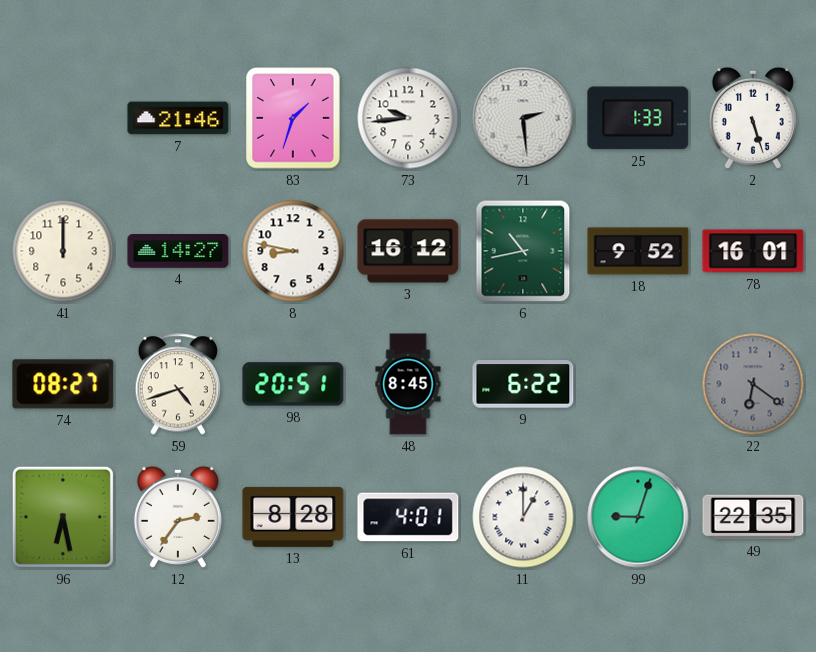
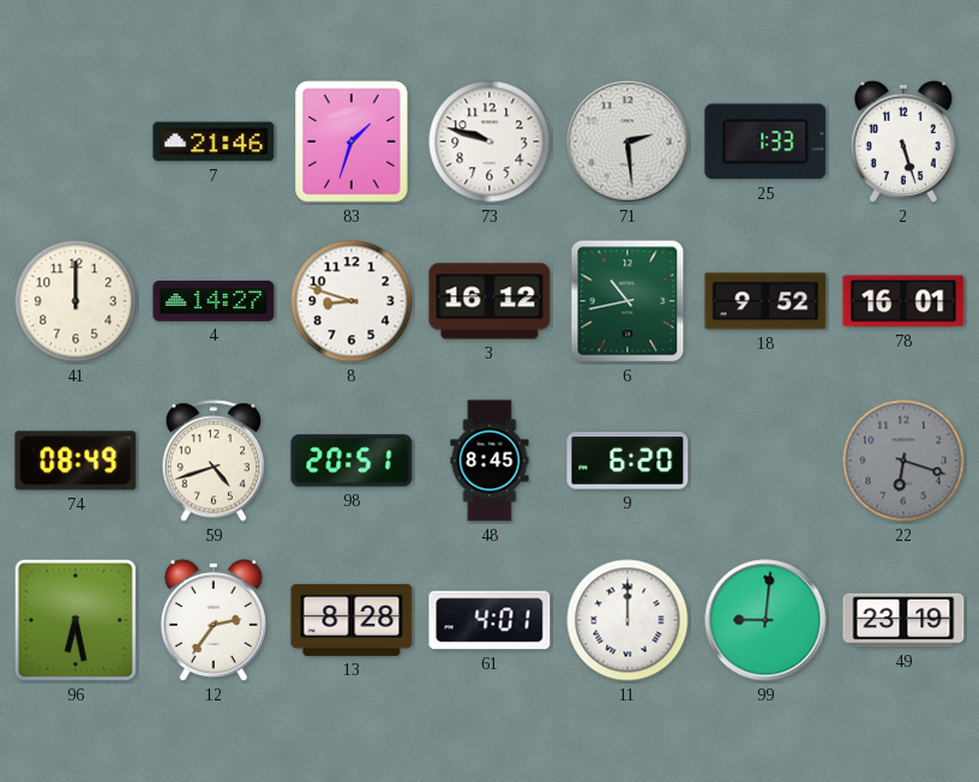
73: 9:44 -> 9:48
8: 8:47 -> 8:48
74: 08:27 -> 08:49
9: 6:22 -> 6:20
22: 6:21 -> 6:18
11: 1:00 -> 12:00
99: 9:03 -> 9:01
49: 22:35 -> 23:19
